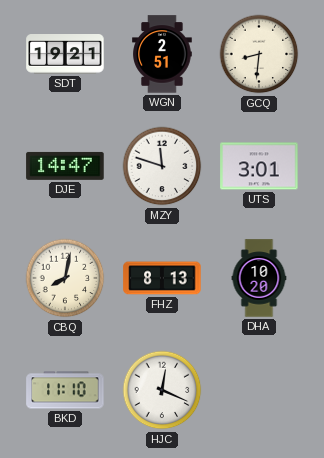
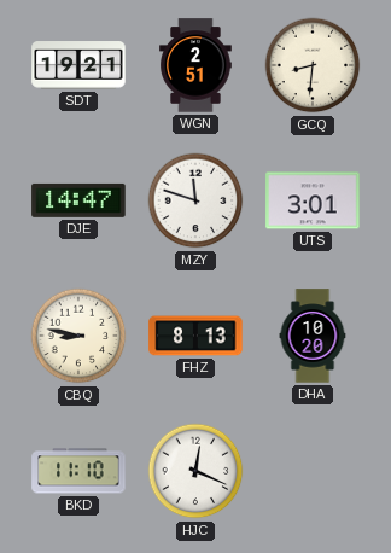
CBQ: 8:02 -> 8:47
